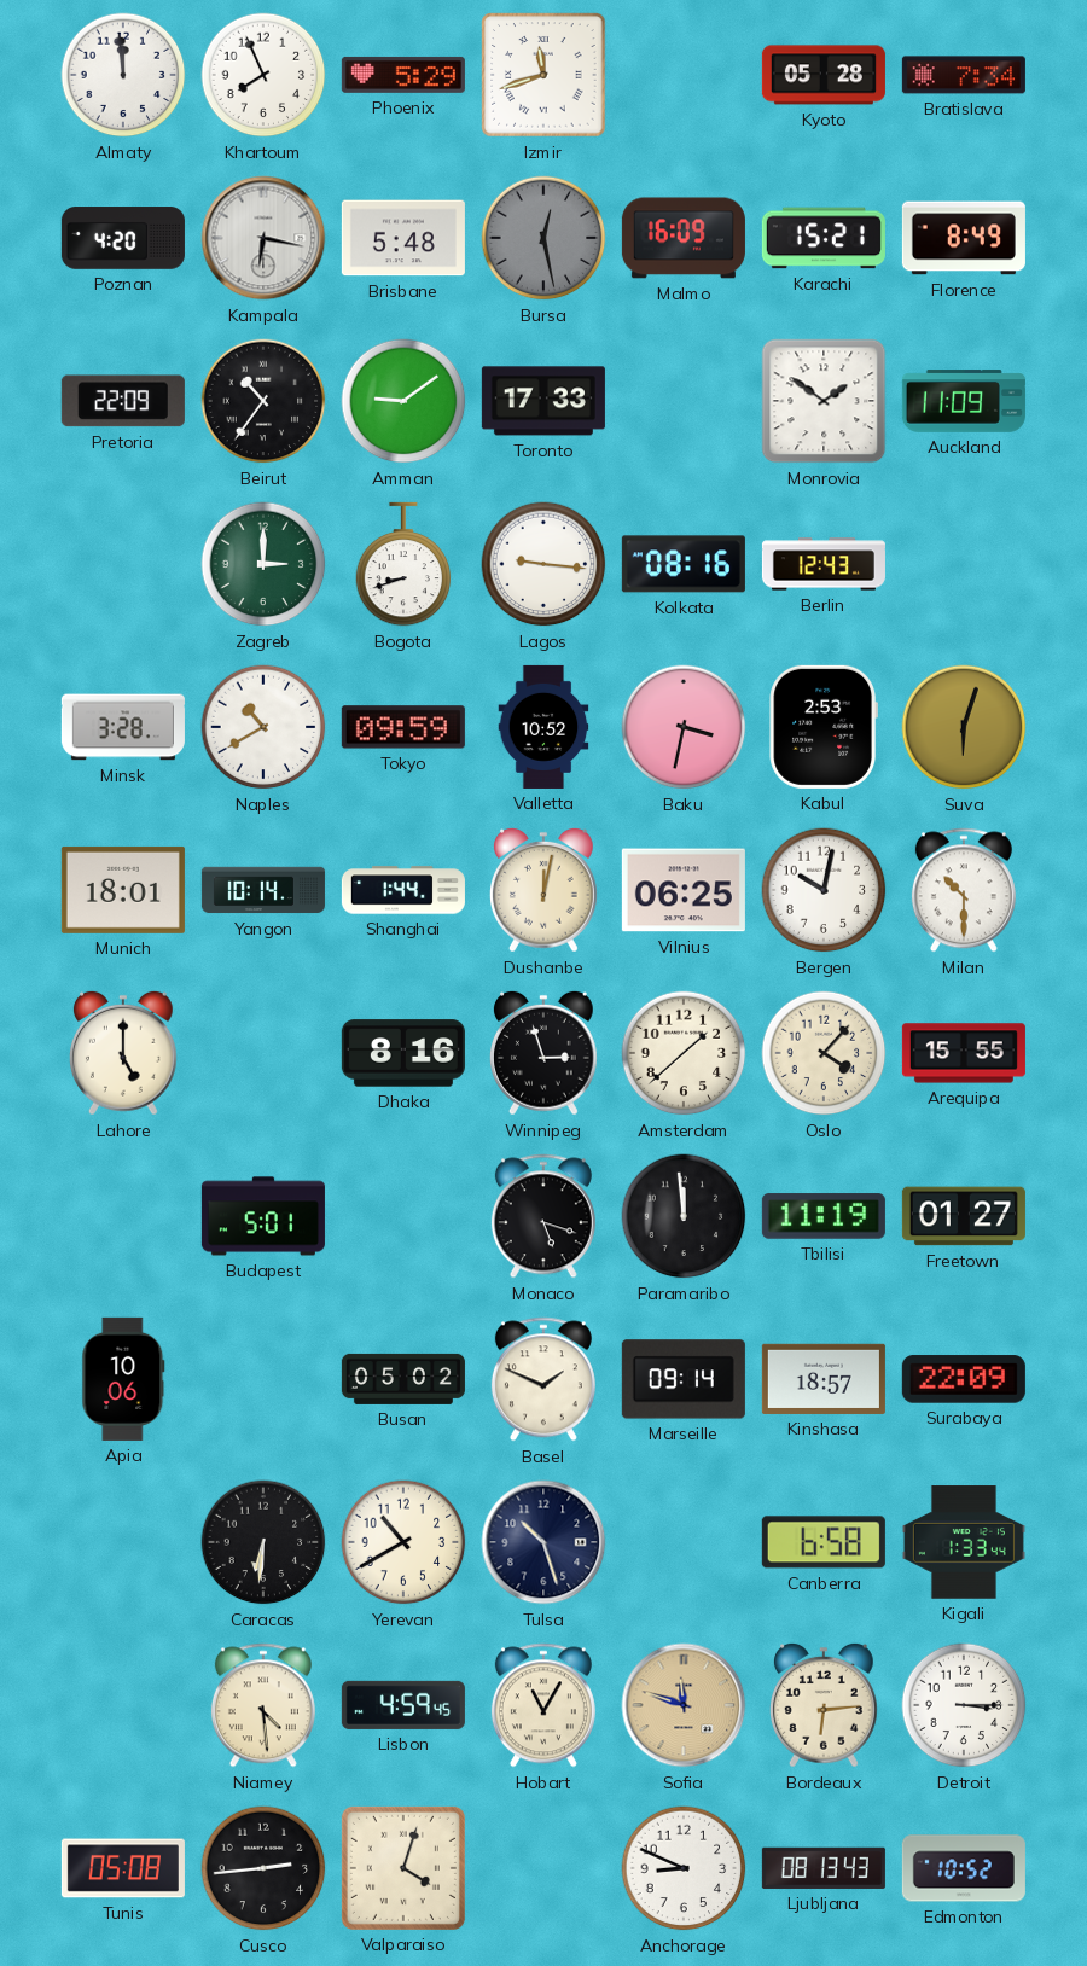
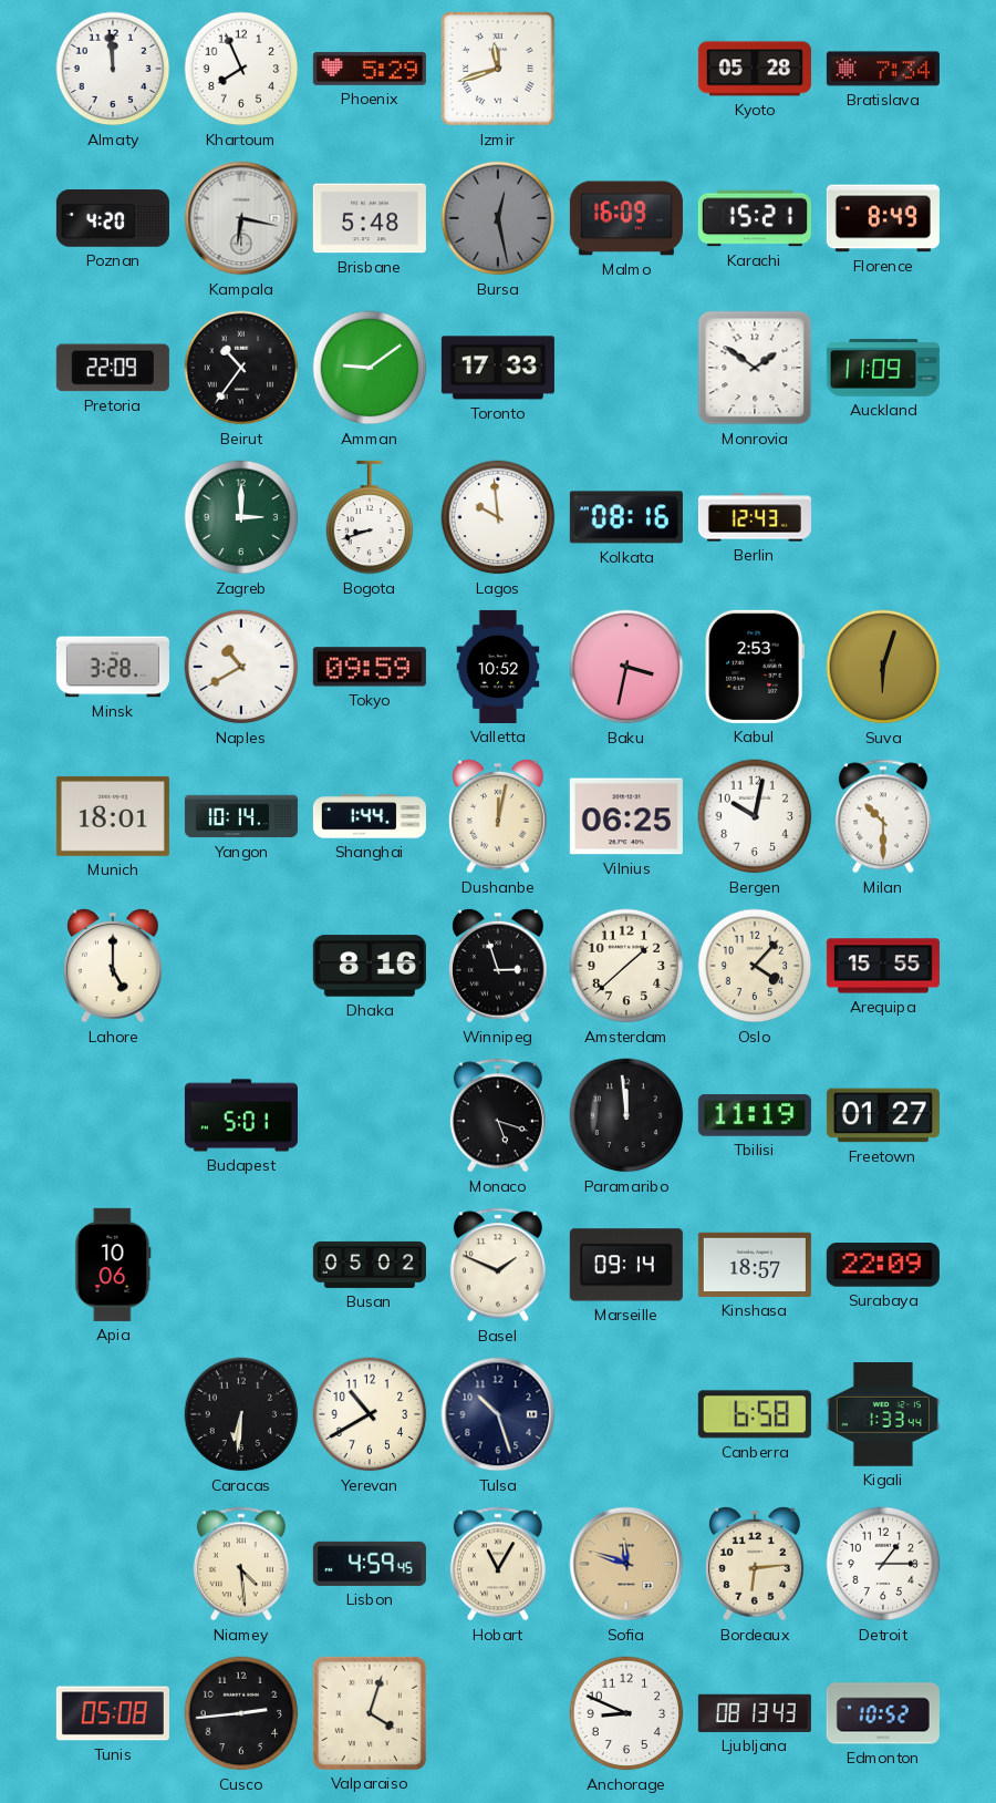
Lagos: 9:16 -> 9:59
Detroit: 3:15 -> 1:15
